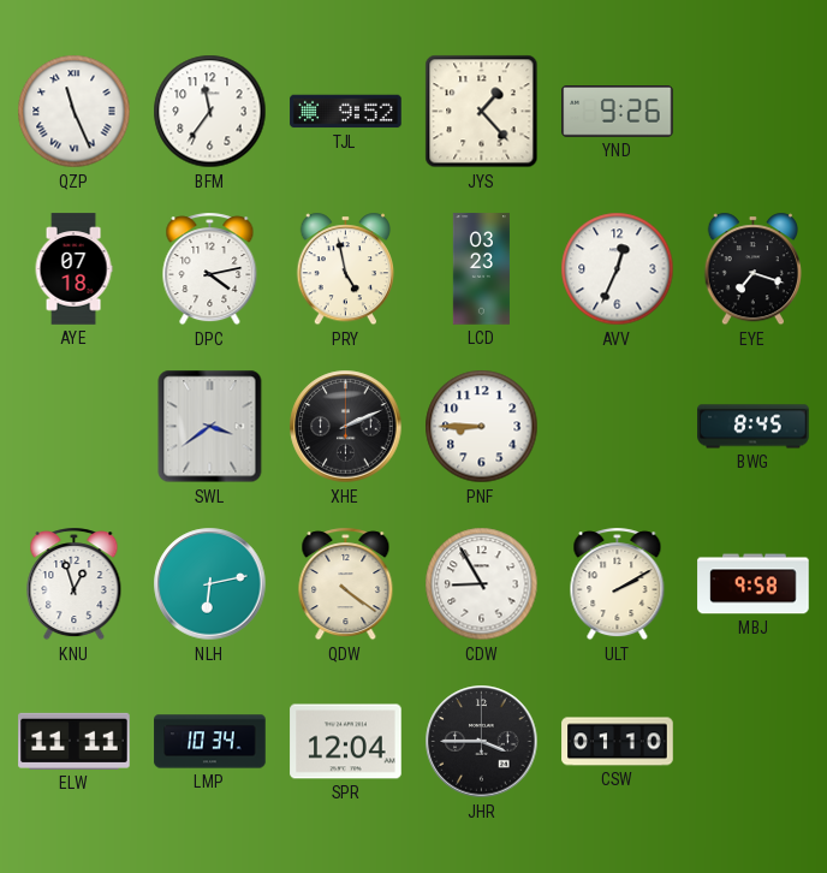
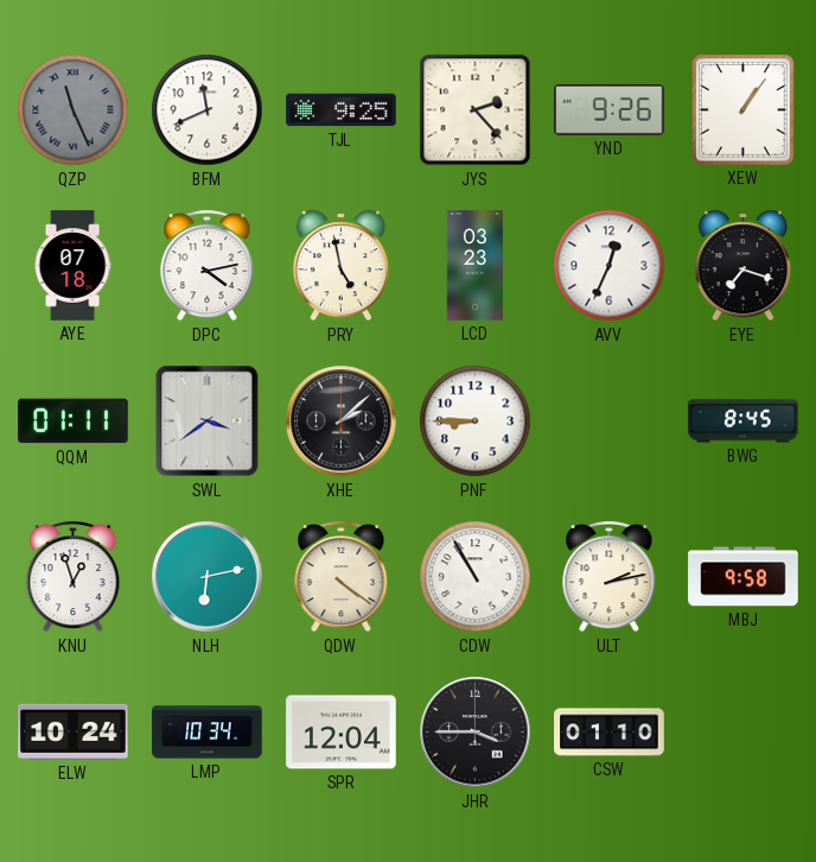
QZP dial: white -> grey
BFM: 11:36 -> 11:41
TJL: 9:52 -> 9:25
JYS: 1:23 -> 2:23
XEW: none -> 1:06
QQM: none -> 01:11
XHE: 2:11 -> 2:08
CDW: 8:55 -> 10:55
ULT: 2:10 -> 2:13
ELW: 11:11 -> 10:24
